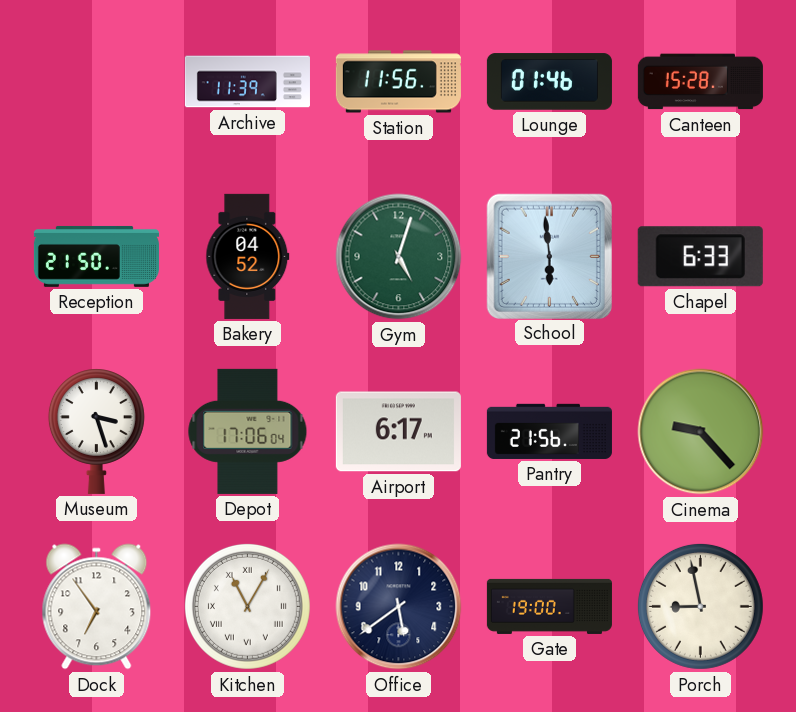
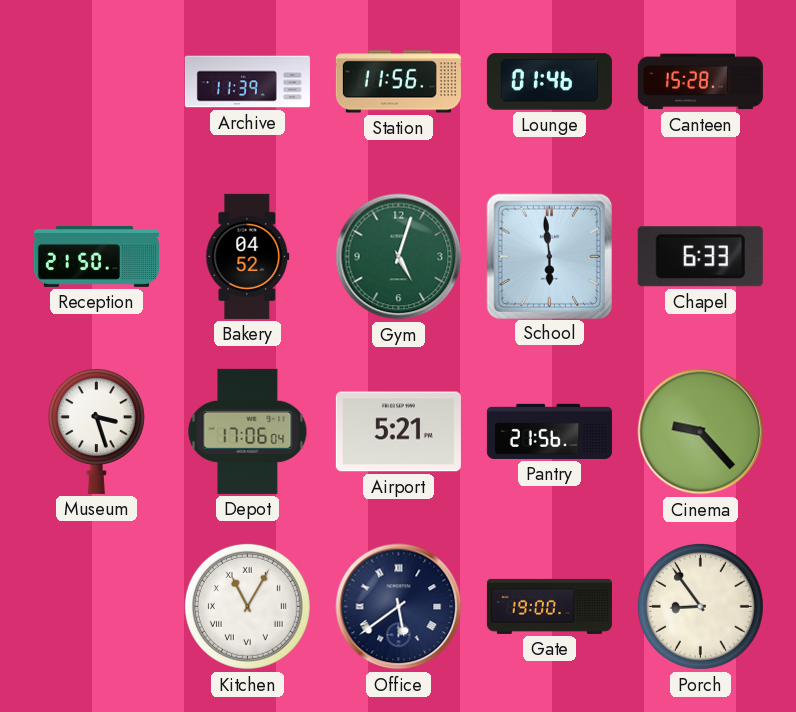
Airport: 6:17 -> 5:21
Dock: 6:54 -> none
Office numerals: Arabic -> Roman
Porch: 8:58 -> 8:54
